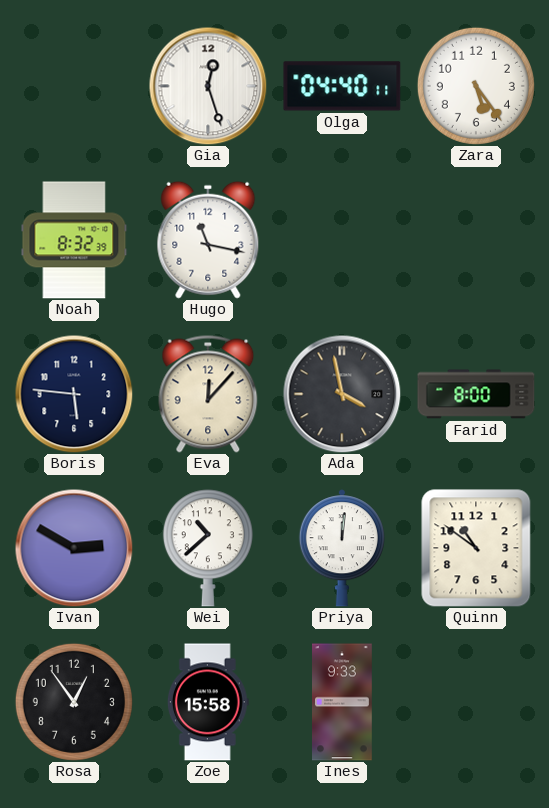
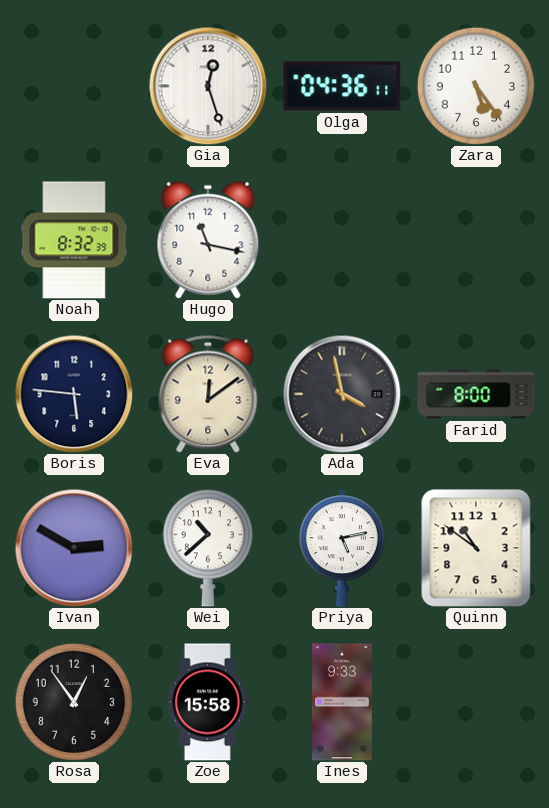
Olga: 04:40 -> 04:36
Eva: 12:07 -> 12:09
Priya: 12:01 -> 5:13
